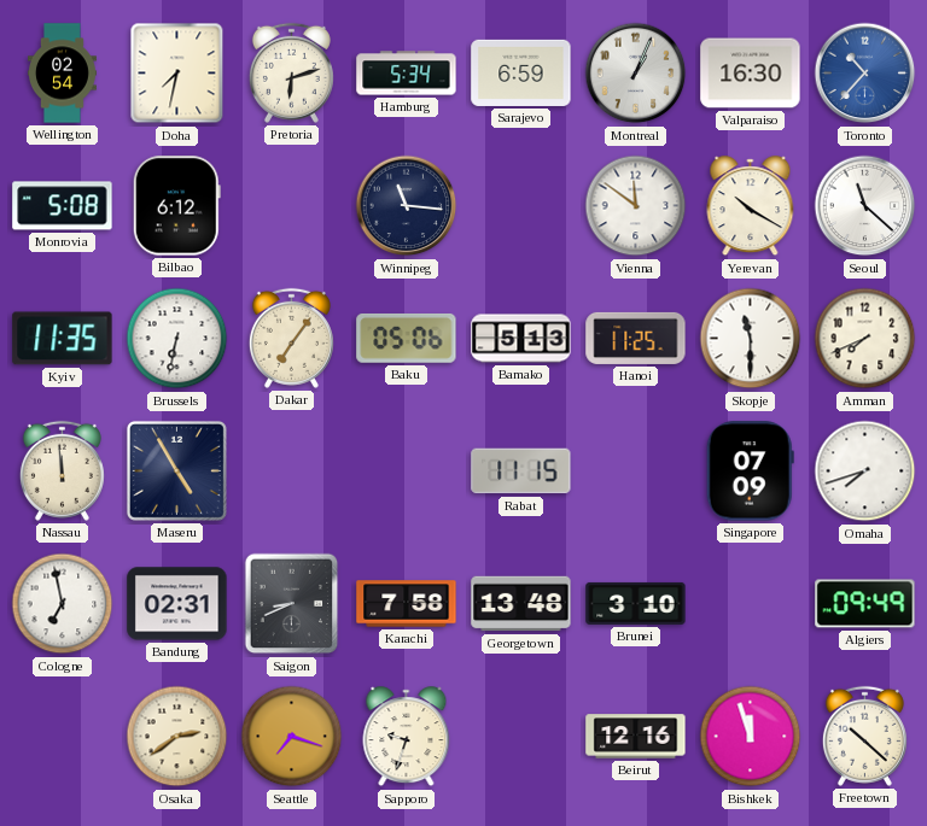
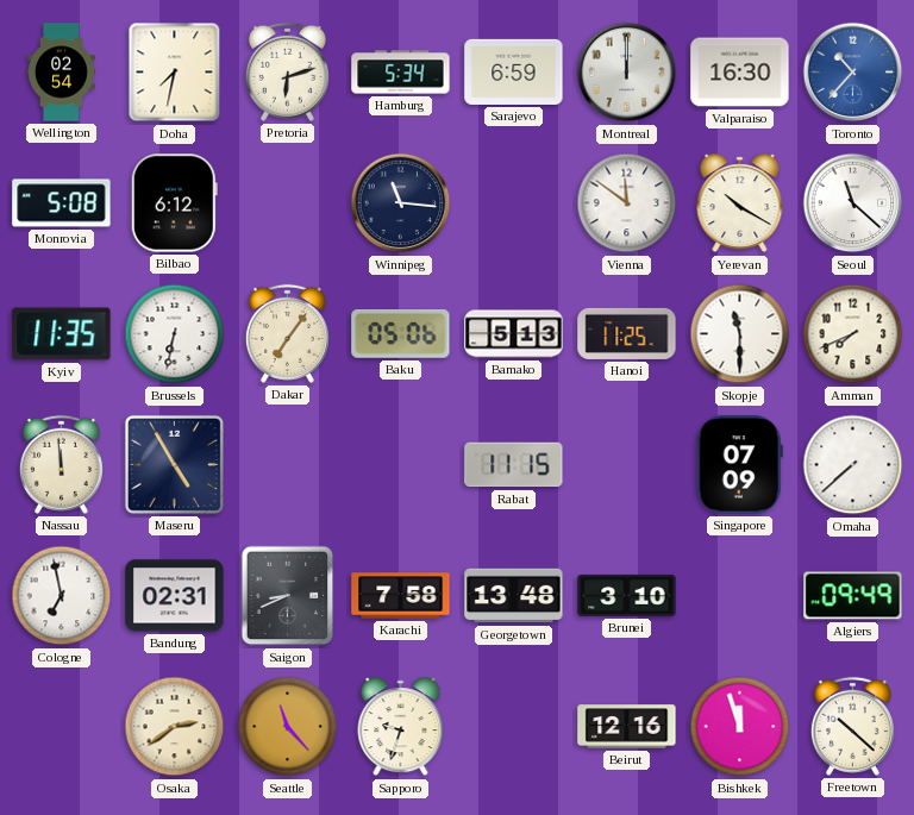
Montreal: 1:04 -> 12:00
Omaha: 7:42 -> 7:38
Seattle: 7:18 -> 11:23
